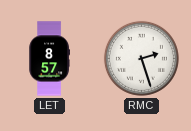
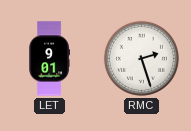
LET: 8:57 -> 9:01
